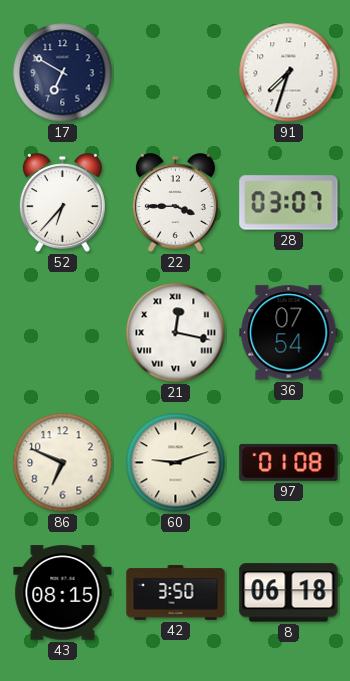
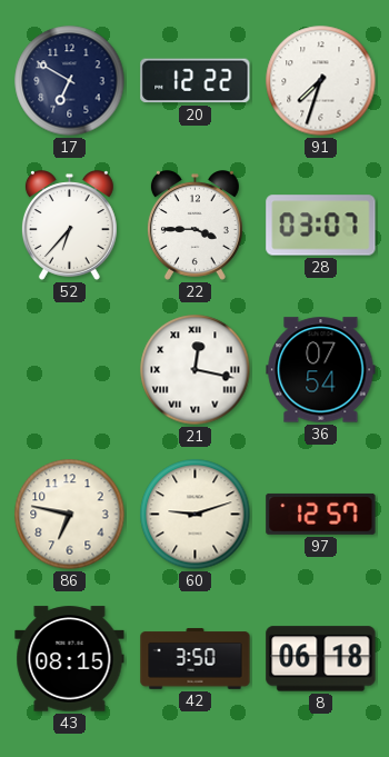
20: none -> 12:22
86: 6:49 -> 6:47
97: 01:08 -> 12:57
